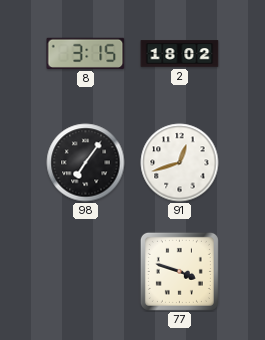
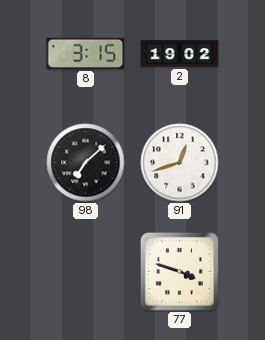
2: 18:02 -> 19:02
98: 7:06 -> 7:08
